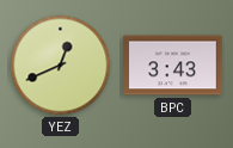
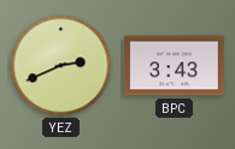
YEZ: 12:41 -> 2:41
